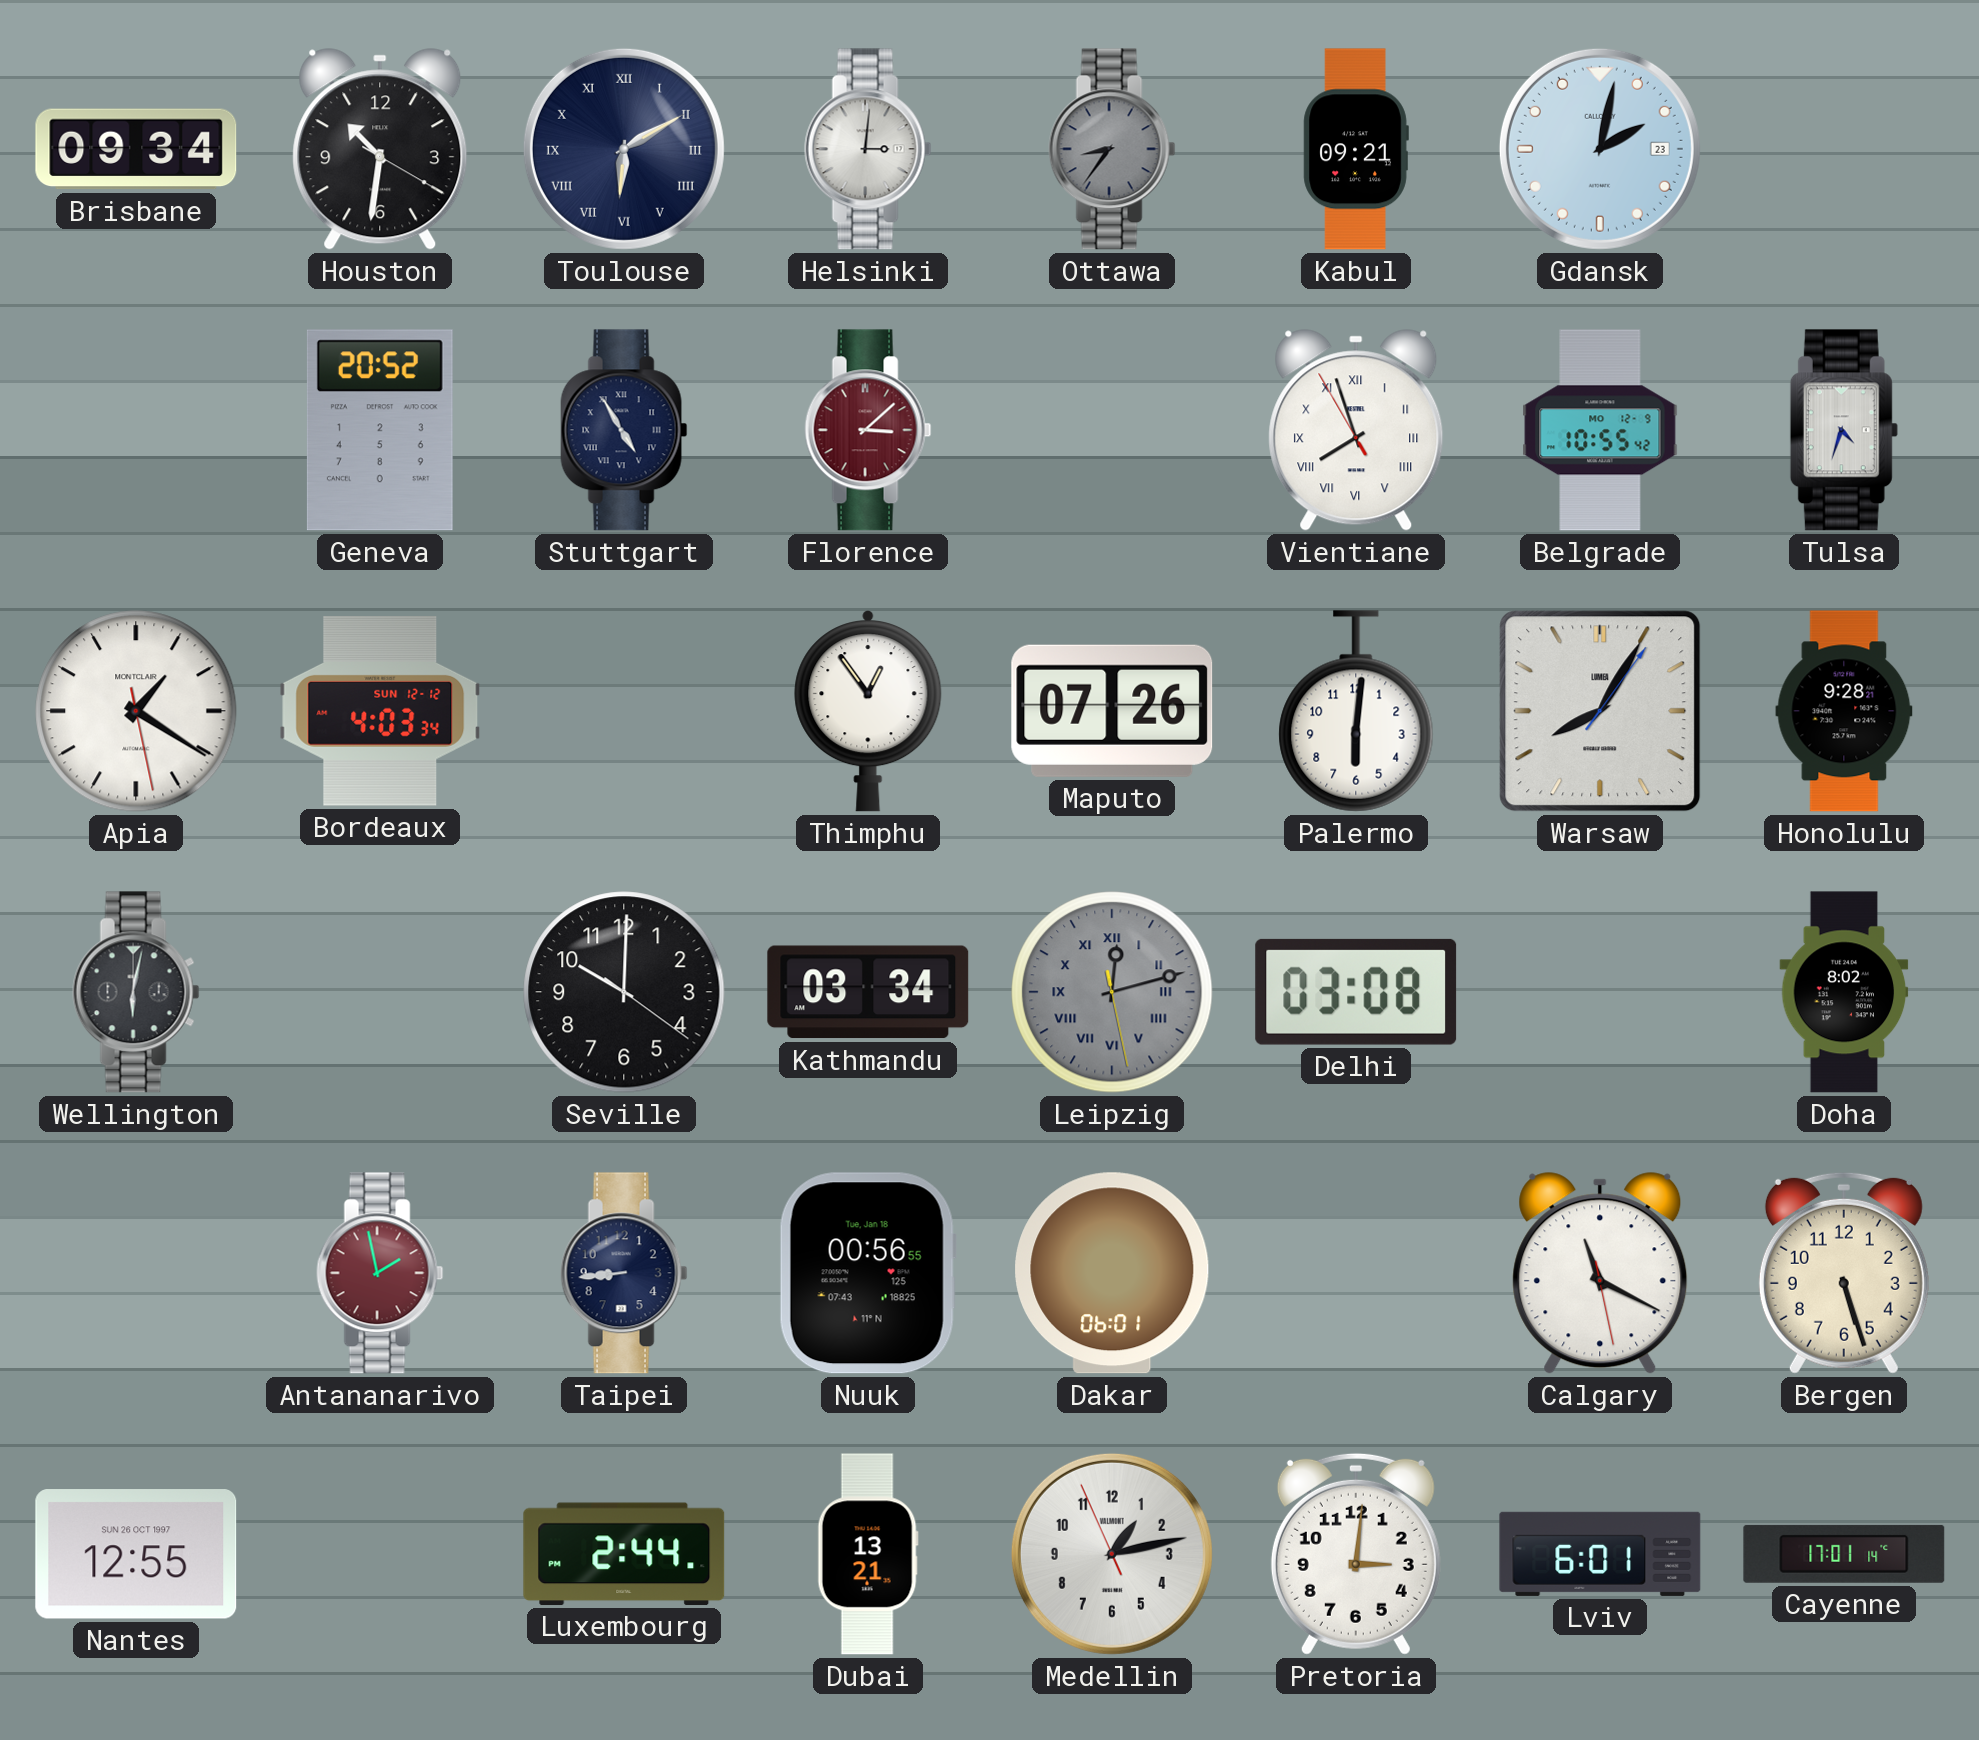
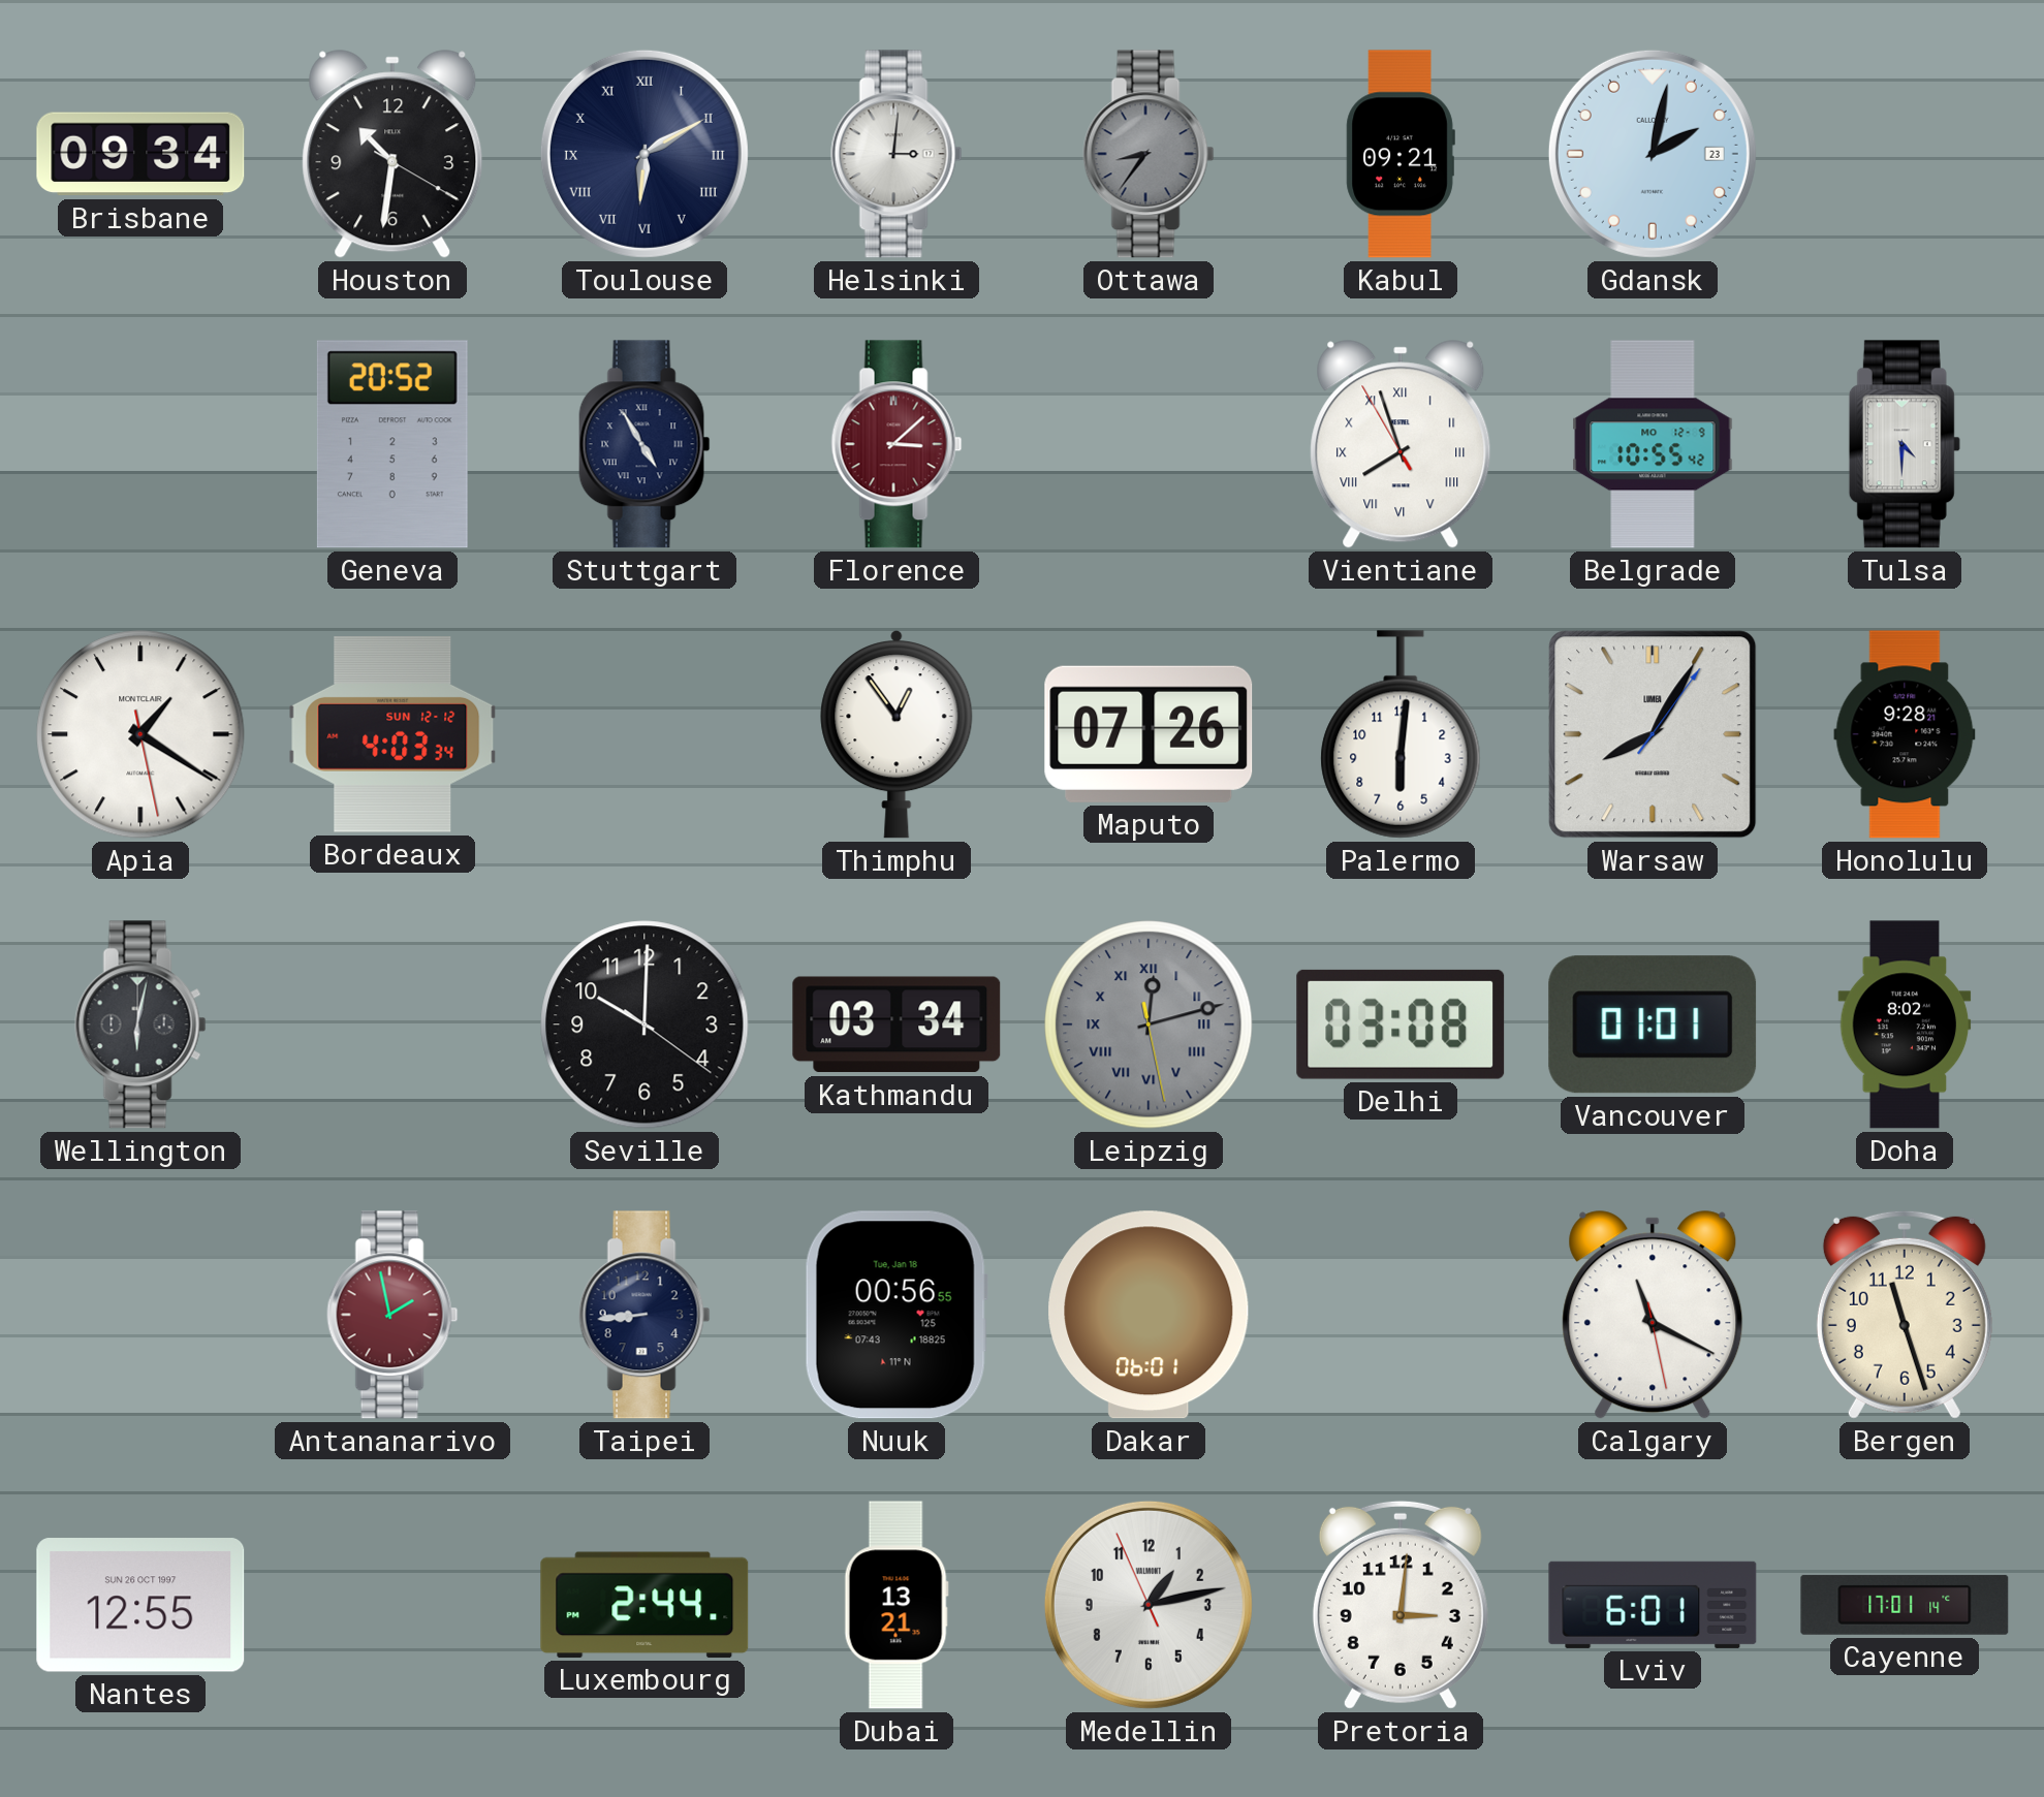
Tulsa: 4:33 -> 4:30
Vancouver: none -> 01:01
Bergen: 5:27 -> 11:27
